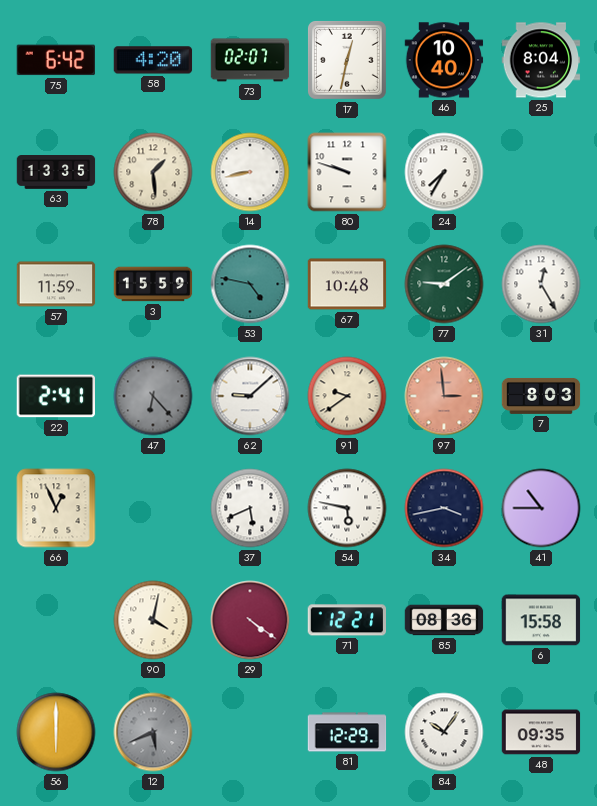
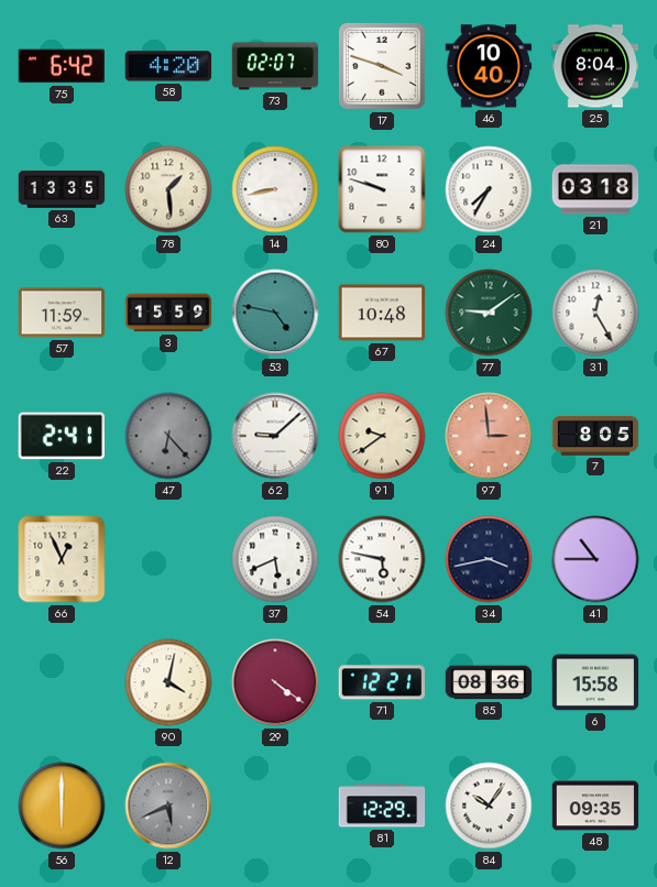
17: 12:32 -> 3:48
21: none -> 03:18
7: 8:03 -> 8:05
